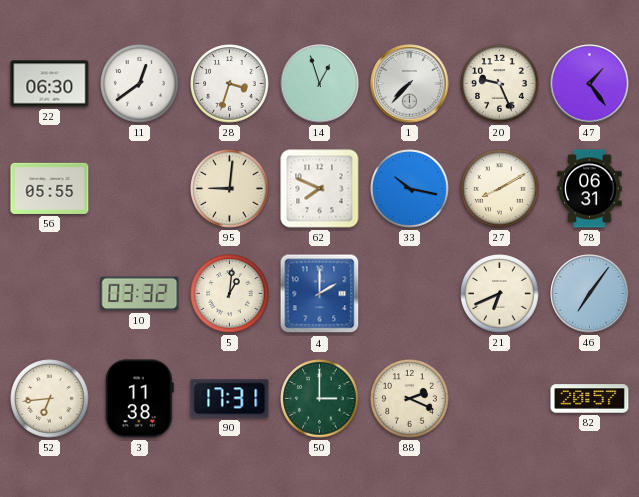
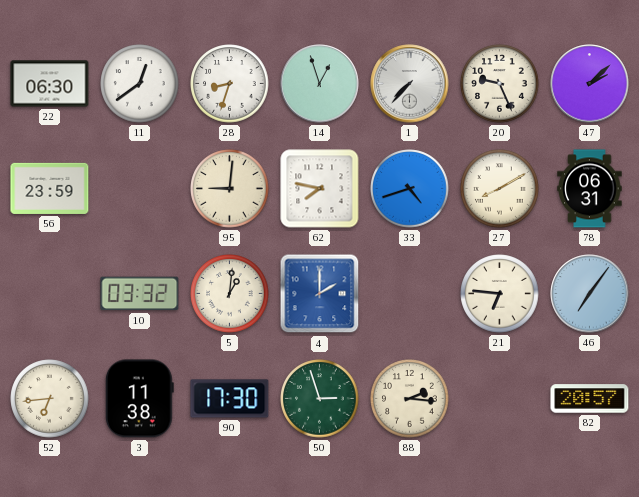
28: 3:33 -> 8:33
47: 1:24 -> 2:08
56: 05:55 -> 23:59
62: 7:49 -> 7:47
33: 10:17 -> 4:42
21: 6:41 -> 6:46
90: 17:31 -> 17:30
50: 3:00 -> 2:57
88: 2:19 -> 2:16
